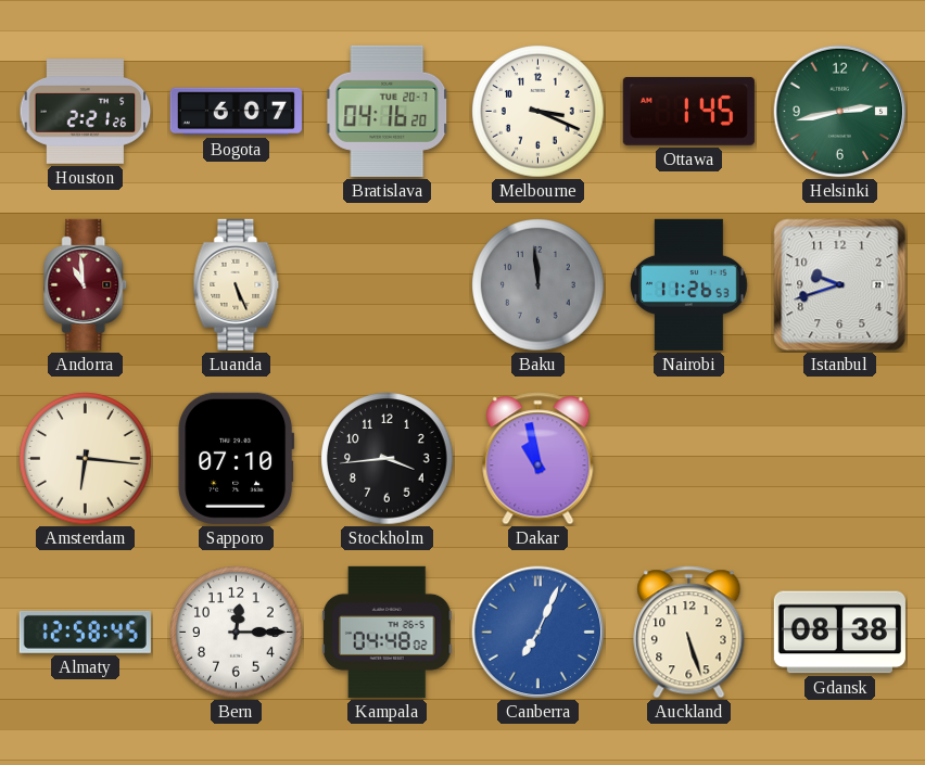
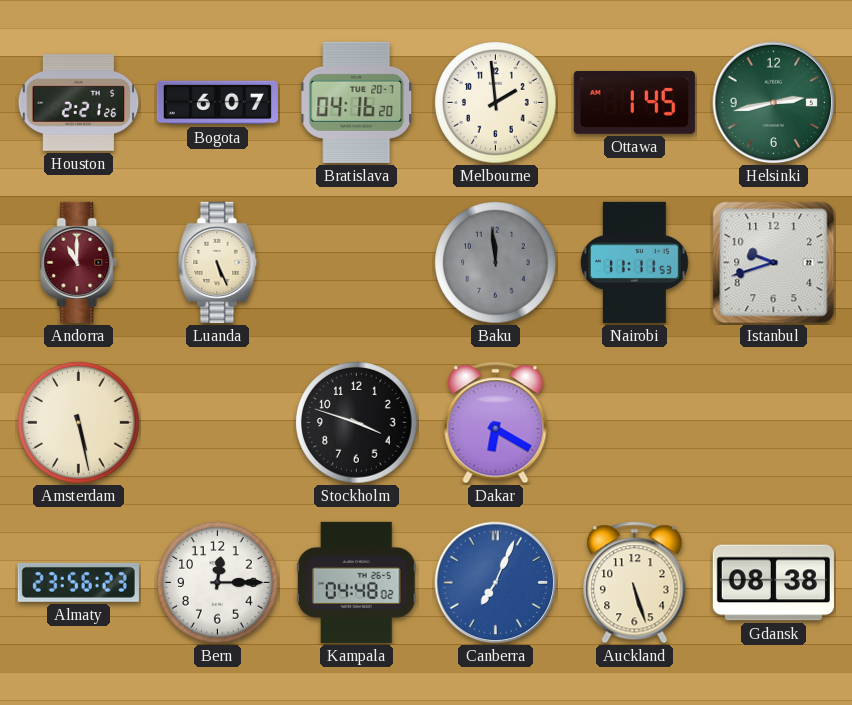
Melbourne: 3:19 -> 1:59
Andorra: 10:59 -> 11:00
Nairobi: 11:26 -> 11:11
Amsterdam: 6:16 -> 5:28
Sapporo: 07:10 -> none
Stockholm: 3:44 -> 3:48
Dakar: 10:58 -> 6:20
Almaty: 12:58 -> 23:56
